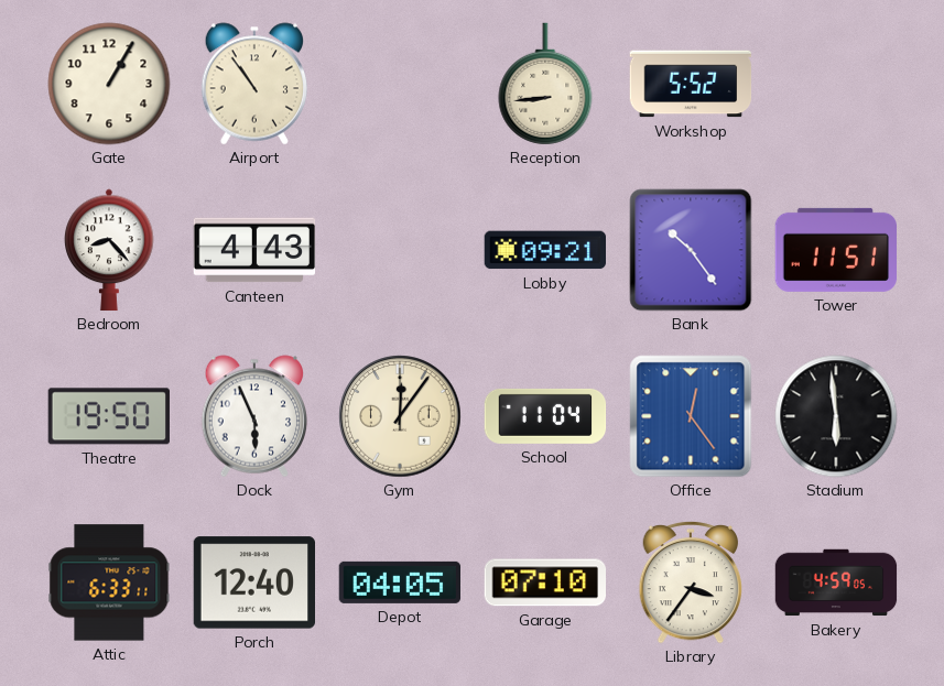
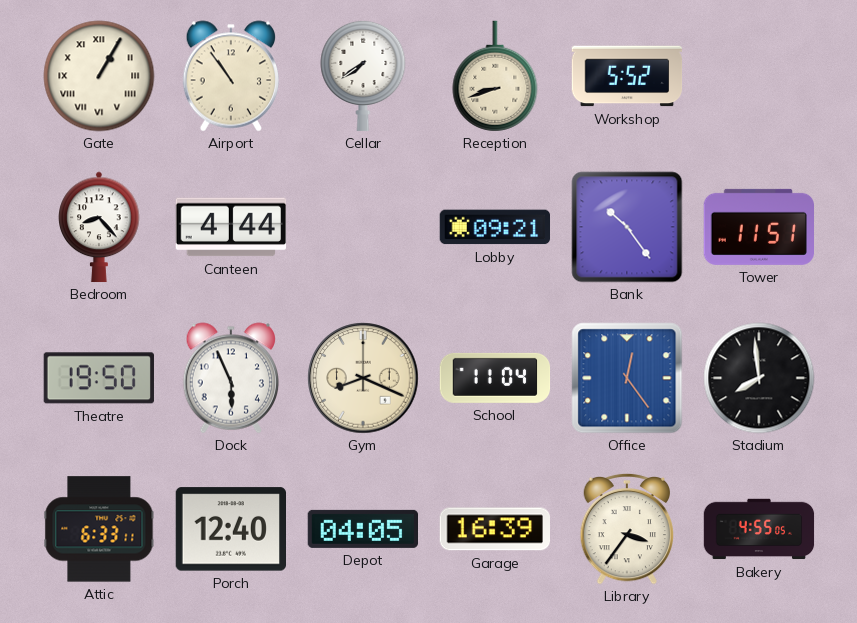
Gate numerals: Arabic -> Roman
Cellar: none -> 7:39
Reception: 8:44 -> 8:42
Canteen: 4:43 -> 4:44
Gym: 12:06 -> 8:19
Stadium: 5:59 -> 7:59
Garage: 07:10 -> 16:39
Bakery: 4:59 -> 4:55
